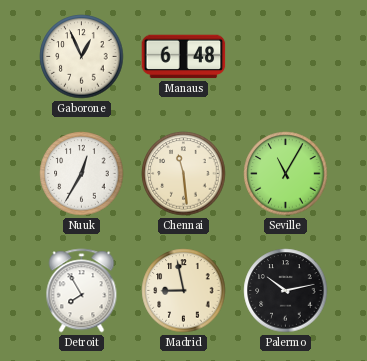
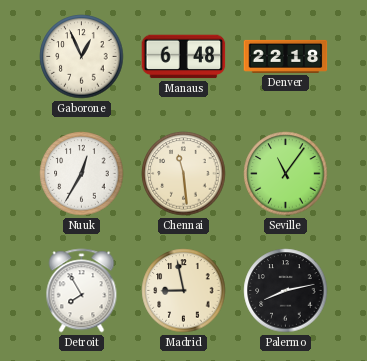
Denver: none -> 22:18
Seville: 11:05 -> 11:06
Palermo: 10:13 -> 8:13
